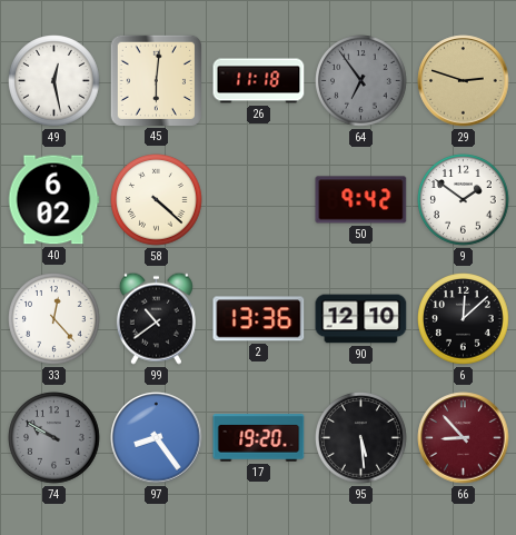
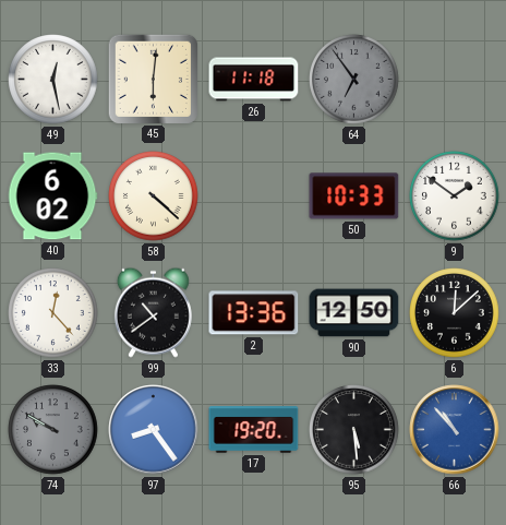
29: 2:48 -> none
50: 9:42 -> 10:33
90: 12:10 -> 12:50
66: 8:53 -> 10:53
66 dial: burgundy -> blue
